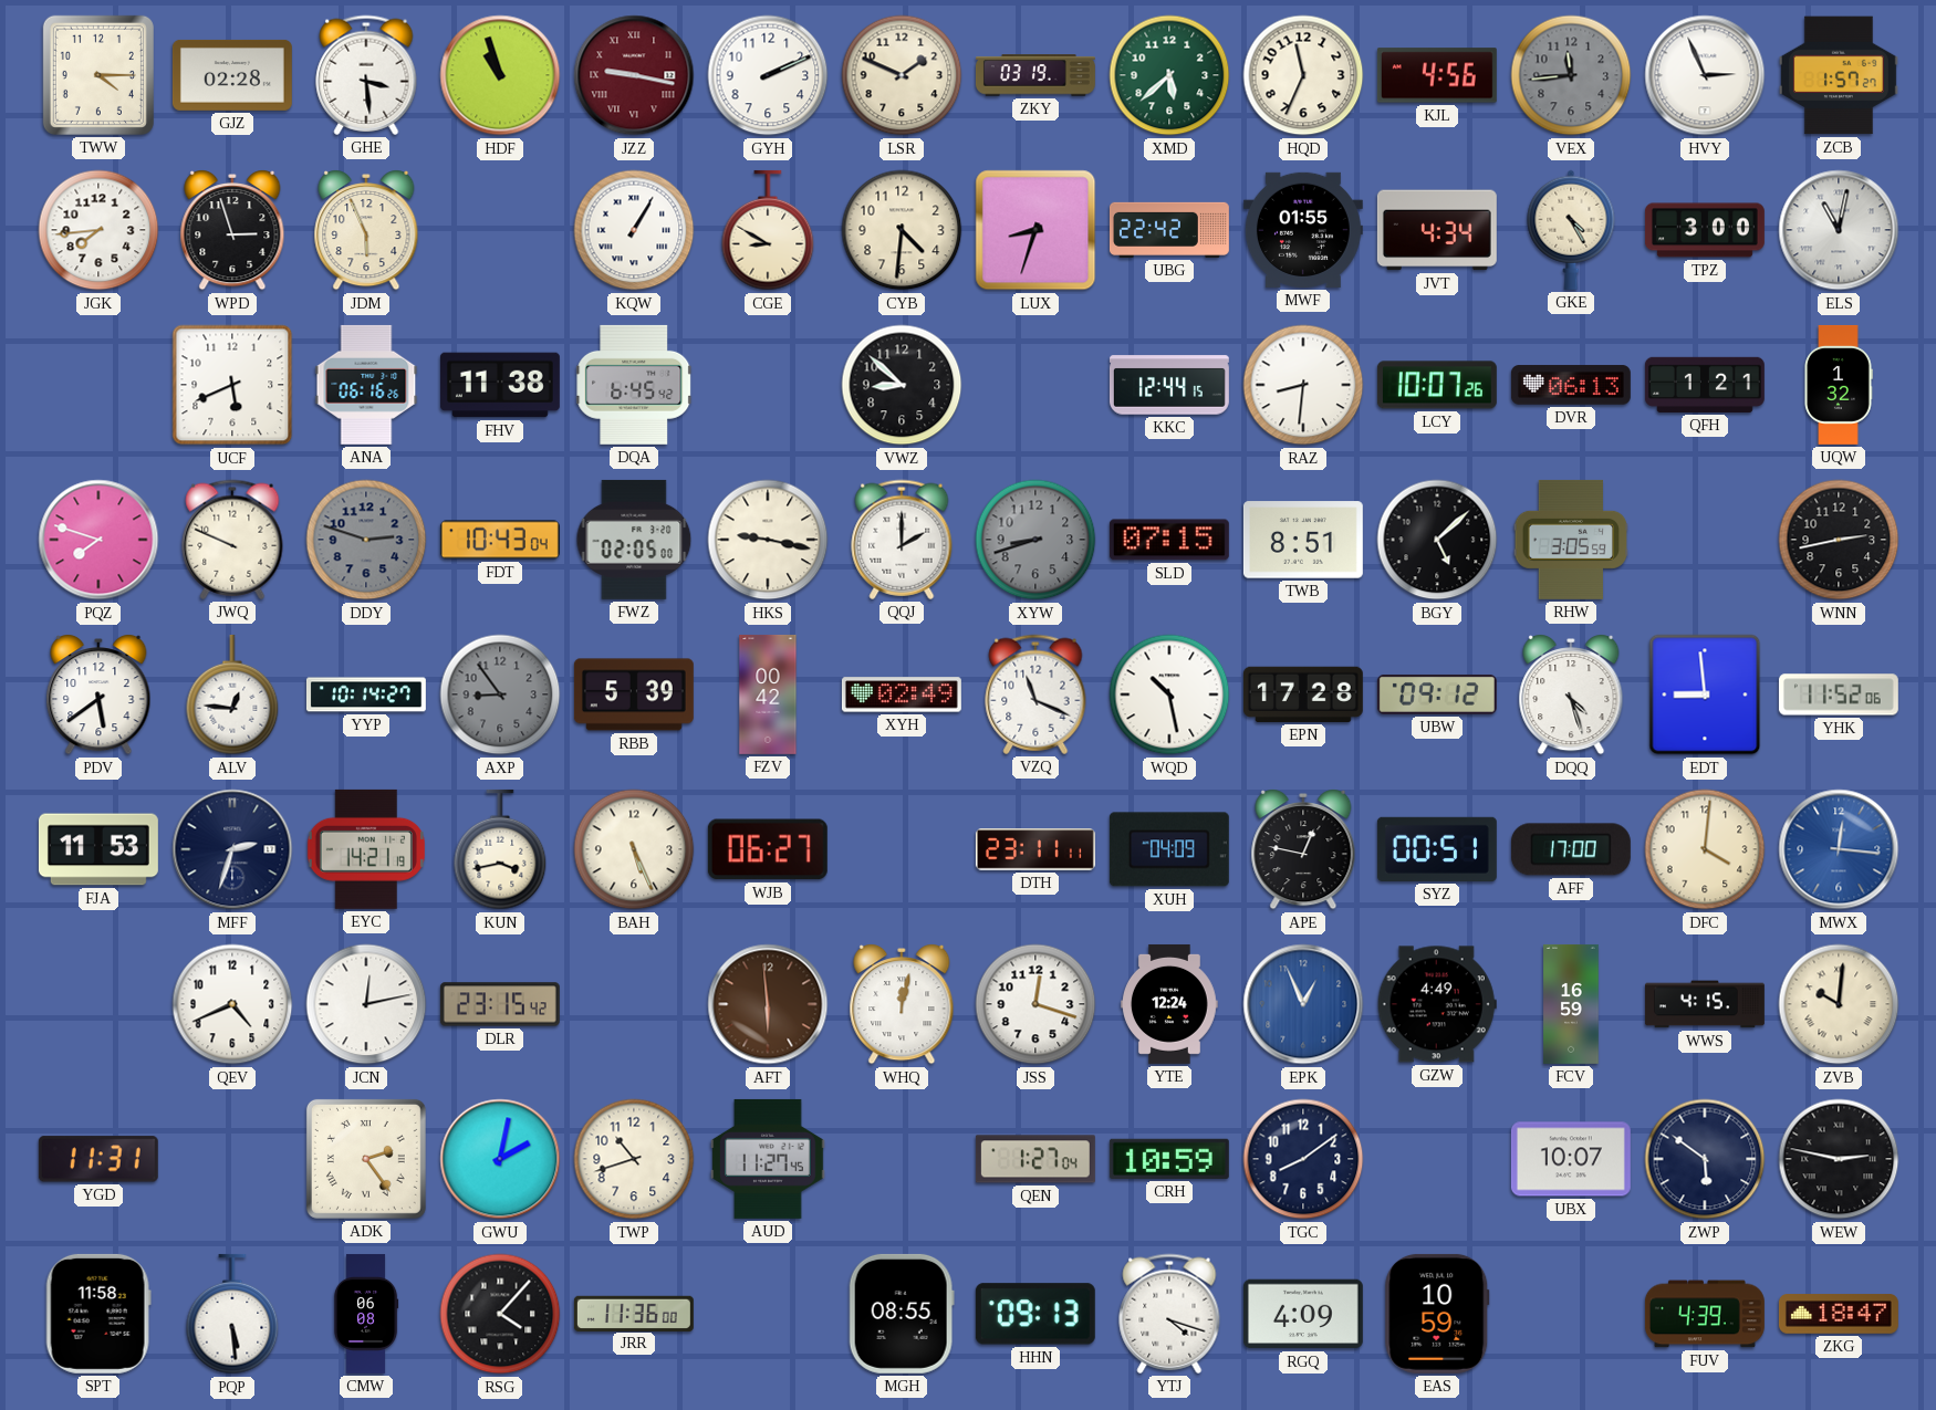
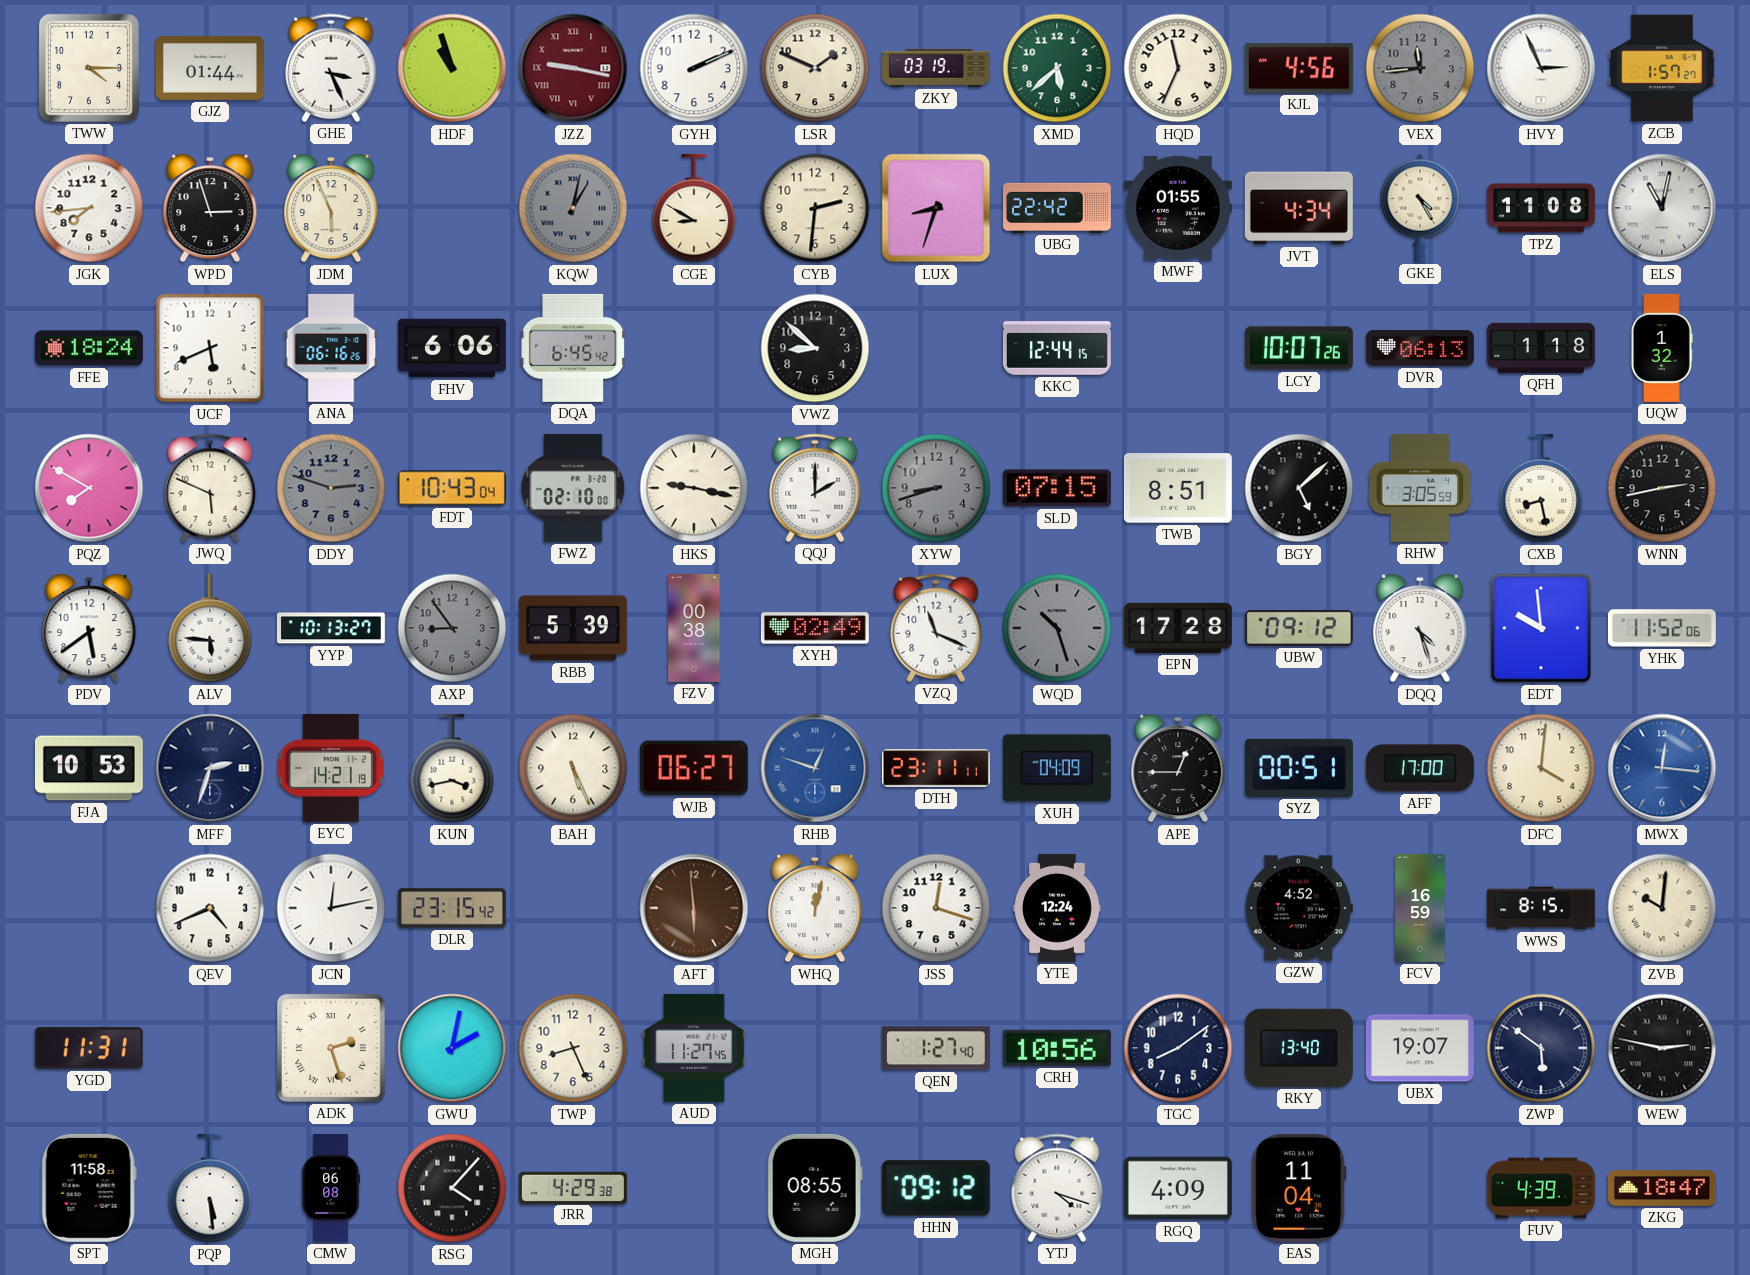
GJZ: 02:28 -> 01:44
GHE: 3:29 -> 3:26
KQW: 1:05 -> 1:02
KQW dial: white -> grey
CYB: 4:31 -> 2:31
TPZ: 3:00 -> 11:08
FFE: none -> 18:24
FHV: 11:38 -> 6:06
RAZ: 8:31 -> none
QFH: 1:21 -> 1:18
PQZ: 7:48 -> 7:50
JWQ: 9:49 -> 5:49
FWZ: 02:05 -> 02:10
CXB: none -> 8:28
ALV: 12:46 -> 5:46
YYP: 10:14 -> 10:13
FZV: 00:42 -> 00:38
WQD: 10:28 -> 10:27
WQD dial: white -> grey
EDT: 8:59 -> 9:59
FJA: 11:53 -> 10:53
RHB: none -> 12:48
APE: 12:47 -> 12:45
EPK: 12:56 -> none
GZW: 4:49 -> 4:52
WWS: 4:15 -> 8:15
ADK: 2:24 -> 2:27
TWP: 10:42 -> 8:26
QEN: 1:27:04 -> 1:27:40
CRH: 10:59 -> 10:56
RKY: none -> 13:40
UBX: 10:07 -> 19:07
JRR: 11:36 -> 4:29
HHN: 09:13 -> 09:12
EAS: 10:59 -> 11:04
